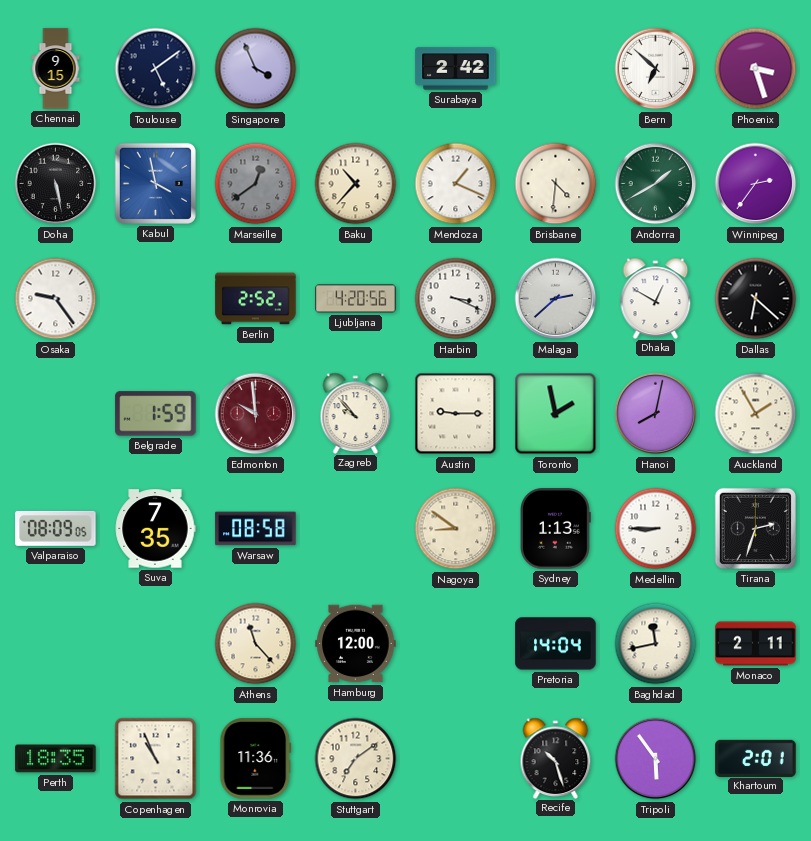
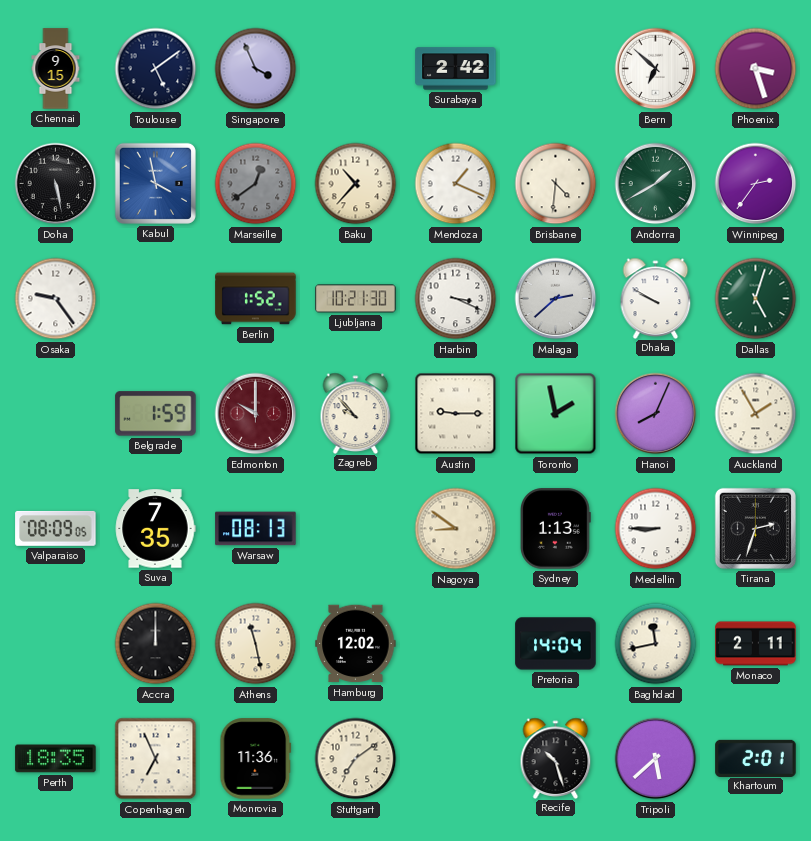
Berlin: 2:52 -> 1:52
Ljubljana: 4:20 -> 10:21
Dhaka: 12:50 -> 9:50
Dallas: 6:22 -> 5:03
Dallas dial: black -> green
Edmonton: 9:59 -> 10:00
Hanoi: 8:02 -> 8:04
Warsaw: 08:58 -> 08:13
Accra: none -> 12:00
Athens: 11:23 -> 11:28
Hamburg: 12:00 -> 12:02
Copenhagen: 10:56 -> 6:56
Tripoli: 5:54 -> 5:38
